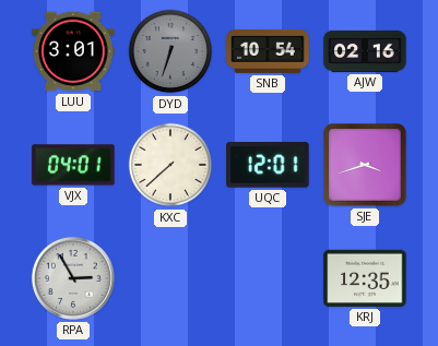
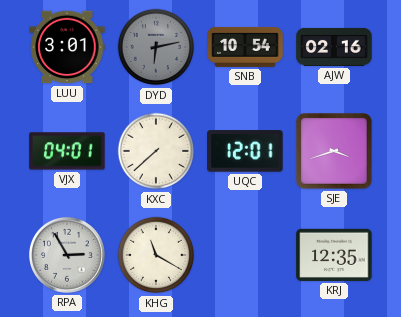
DYD: 6:33 -> 6:13
KHG: none -> 11:20
